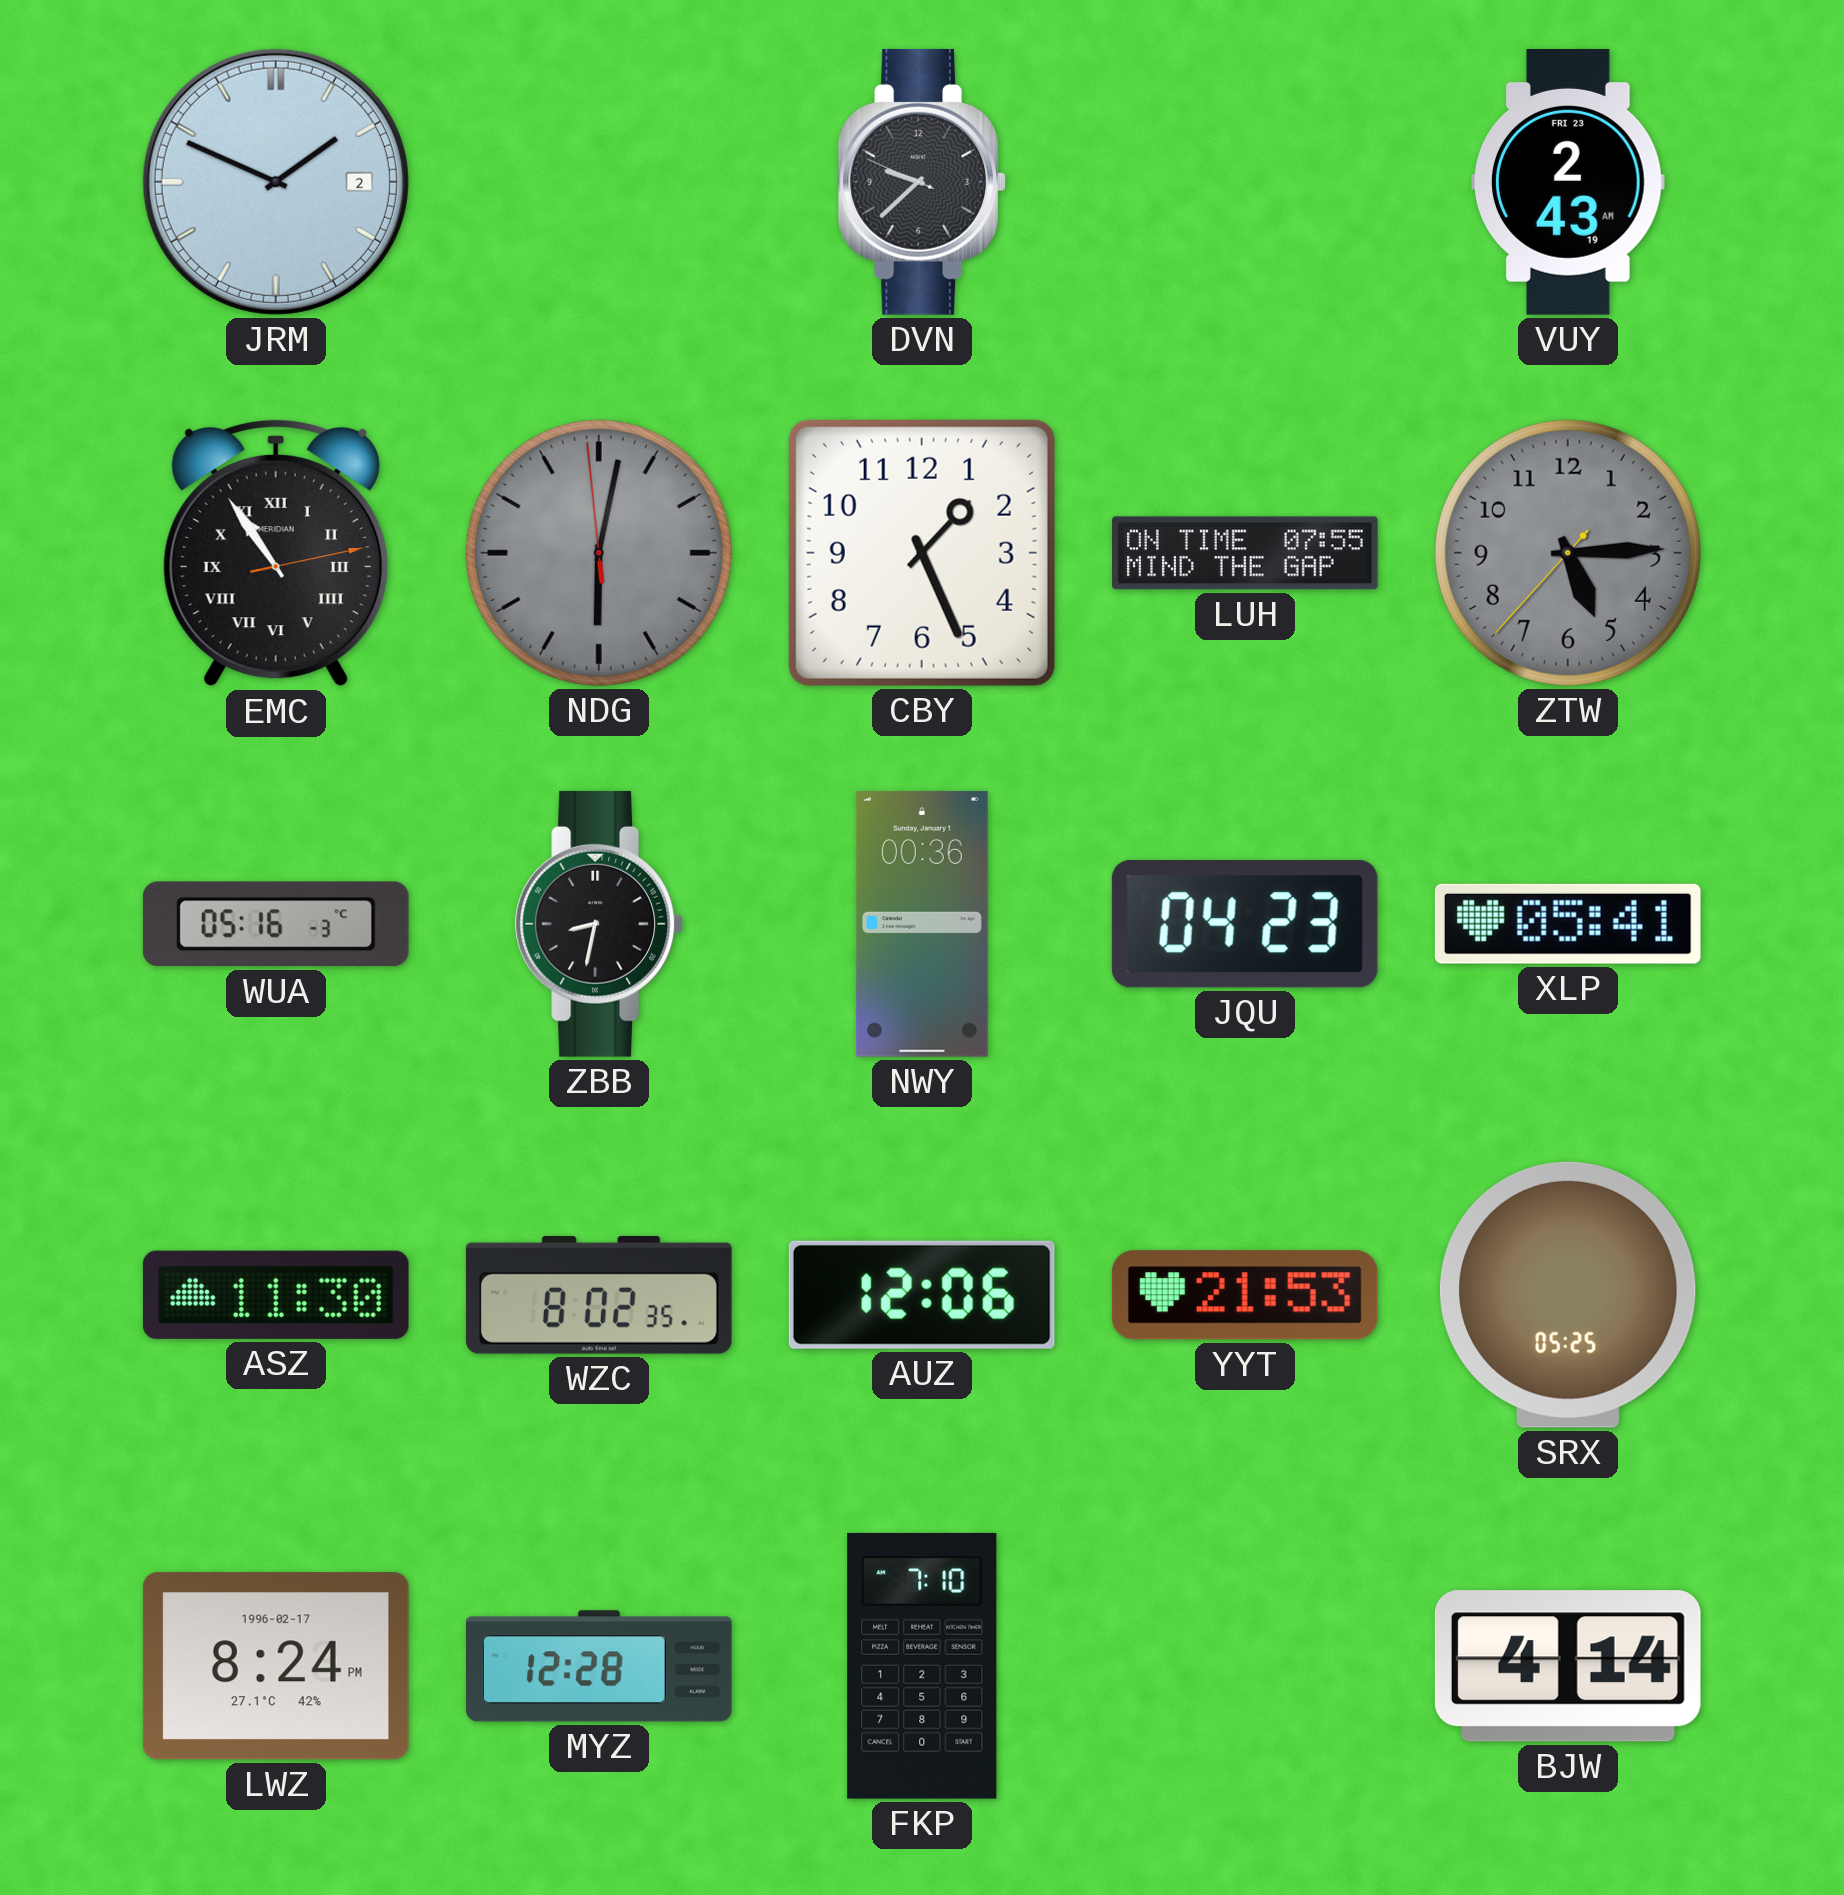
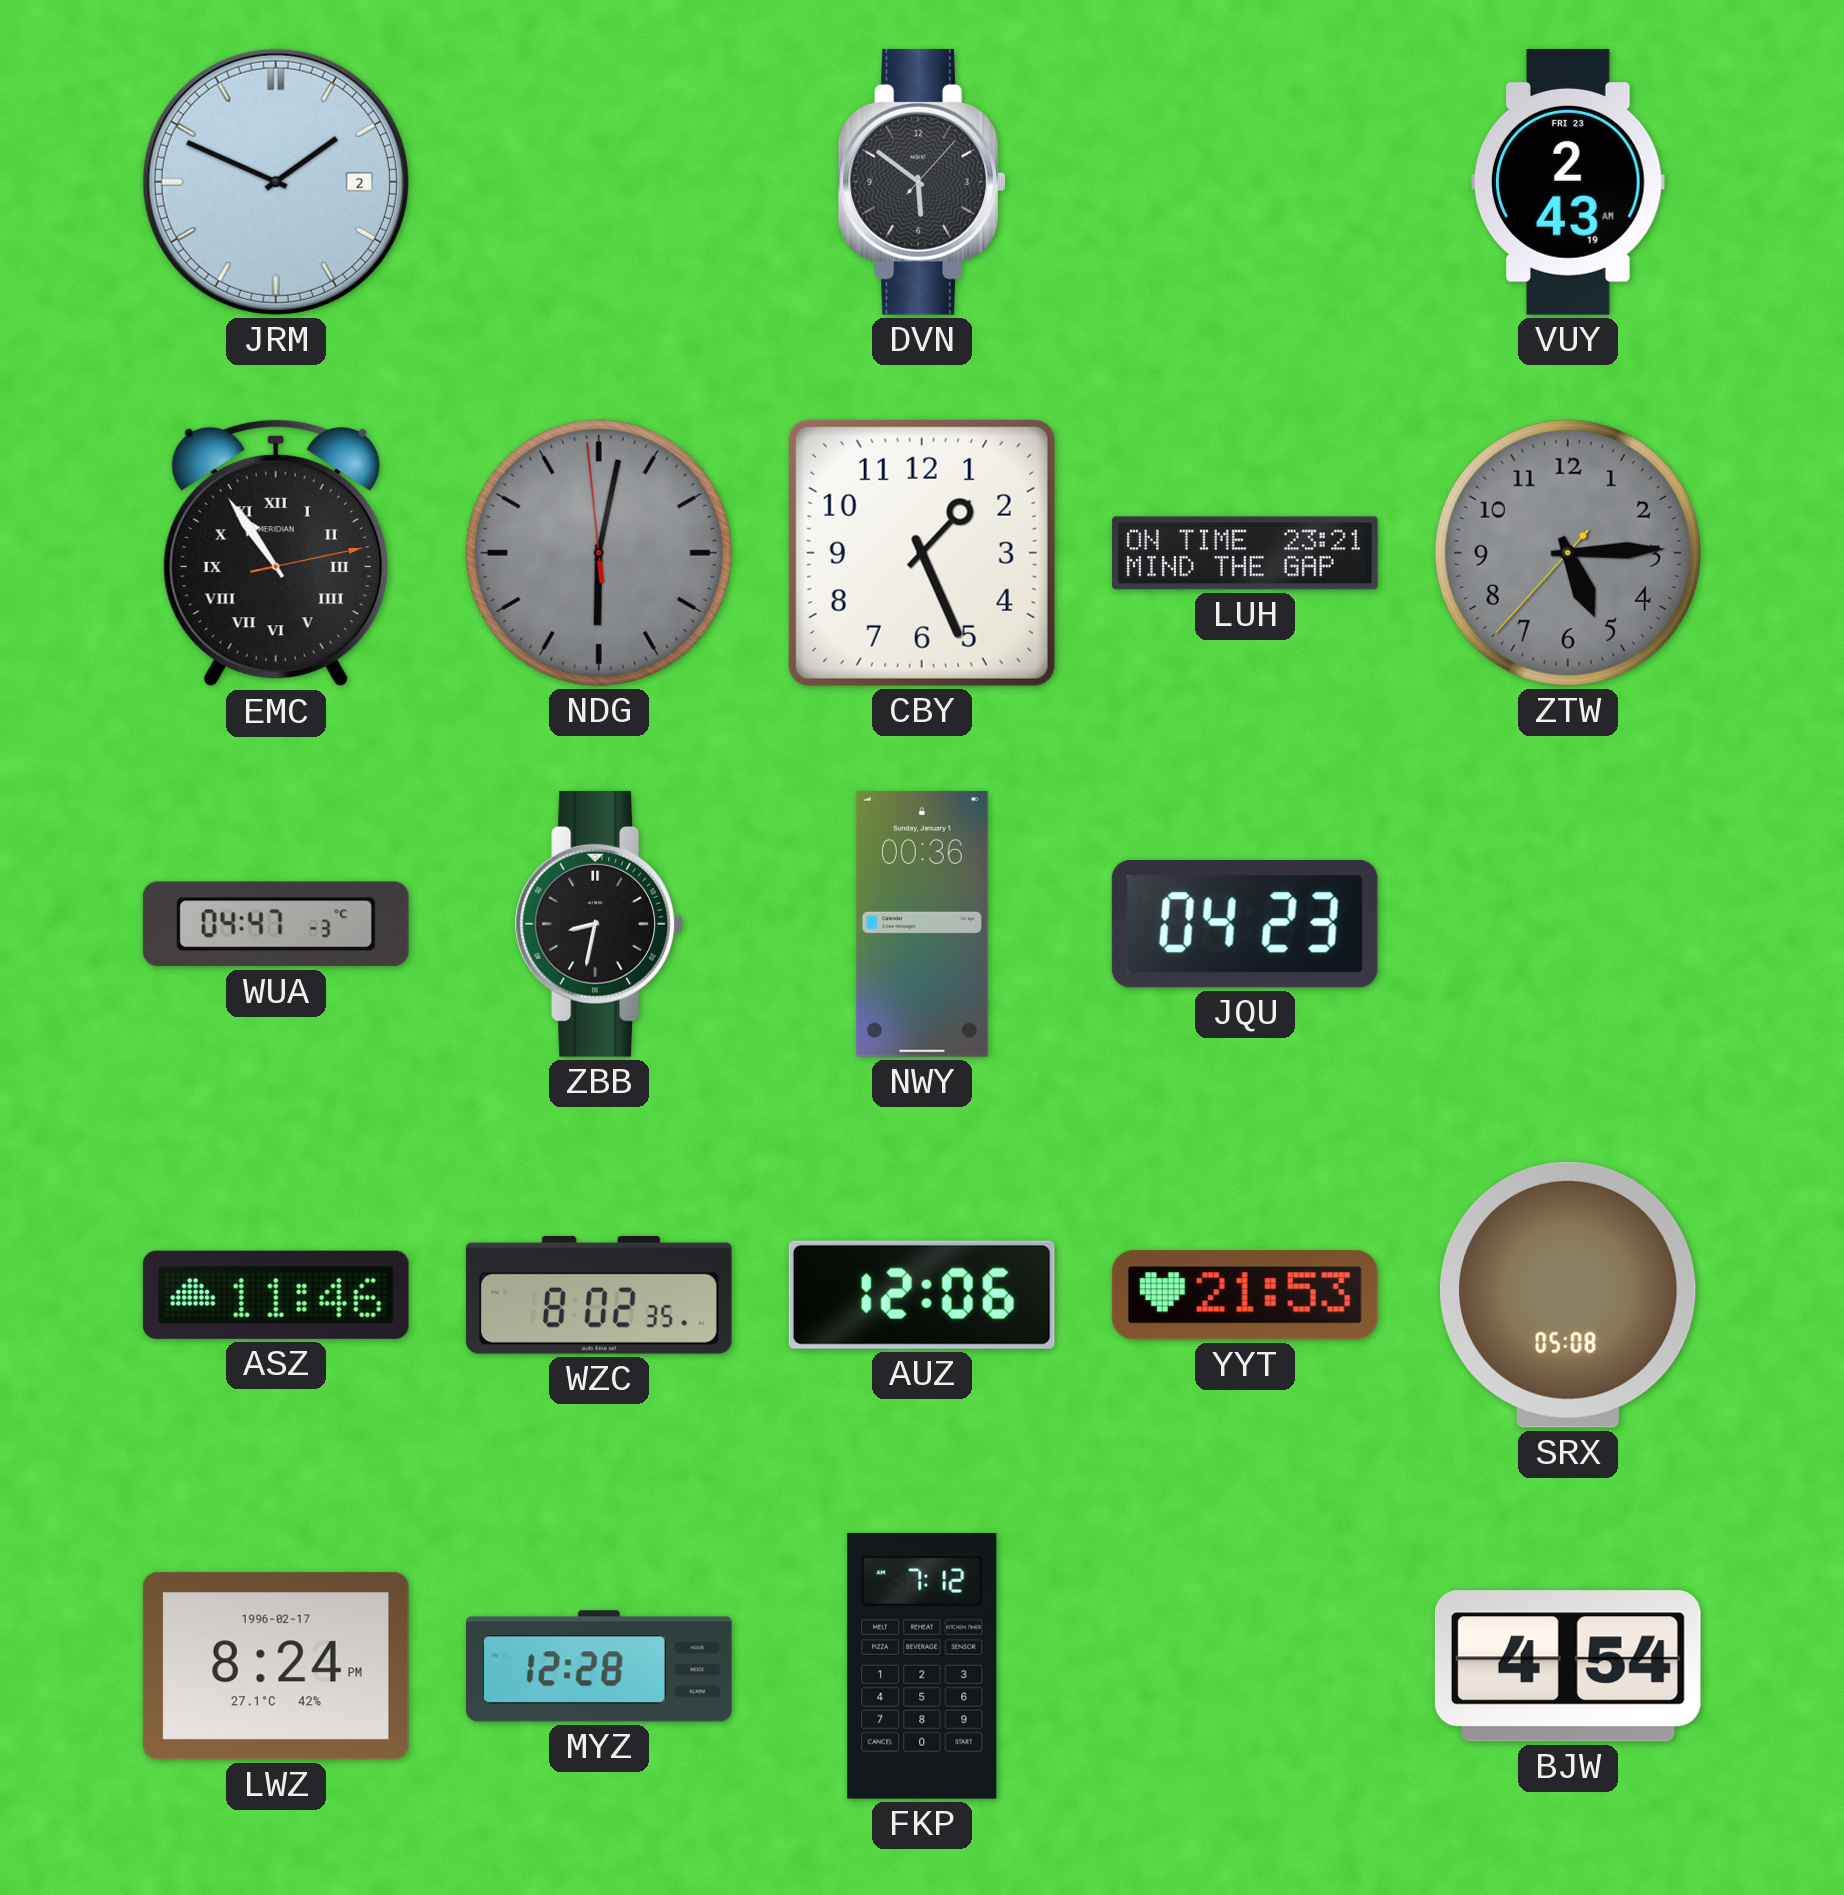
DVN: 9:37 -> 5:51
LUH: 07:55 -> 23:21
WUA: 05:16 -> 04:47
XLP: 05:41 -> none
ASZ: 11:30 -> 11:46
SRX: 05:25 -> 05:08
FKP: 7:10 -> 7:12
BJW: 4:14 -> 4:54
